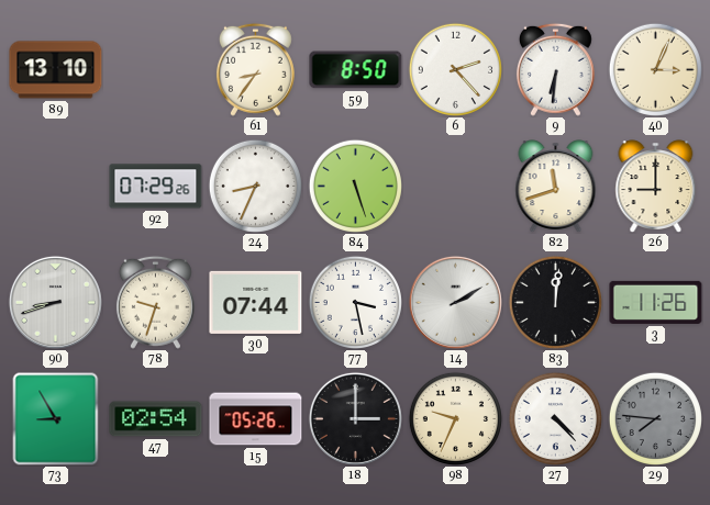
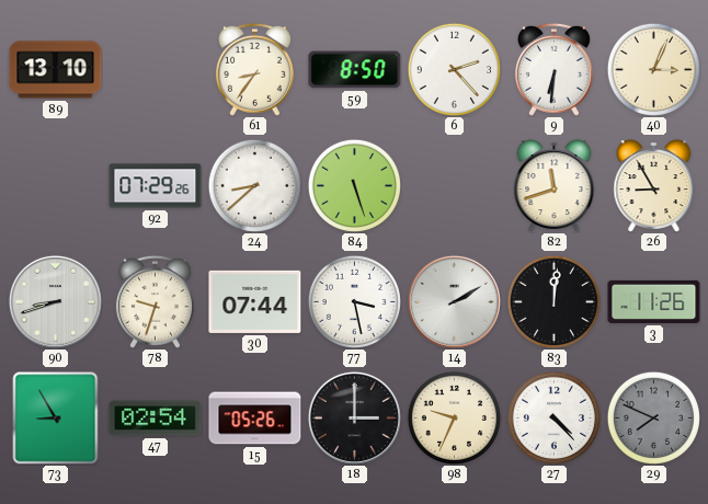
24: 8:34 -> 8:38
26: 9:00 -> 8:55
29: 7:46 -> 7:49
